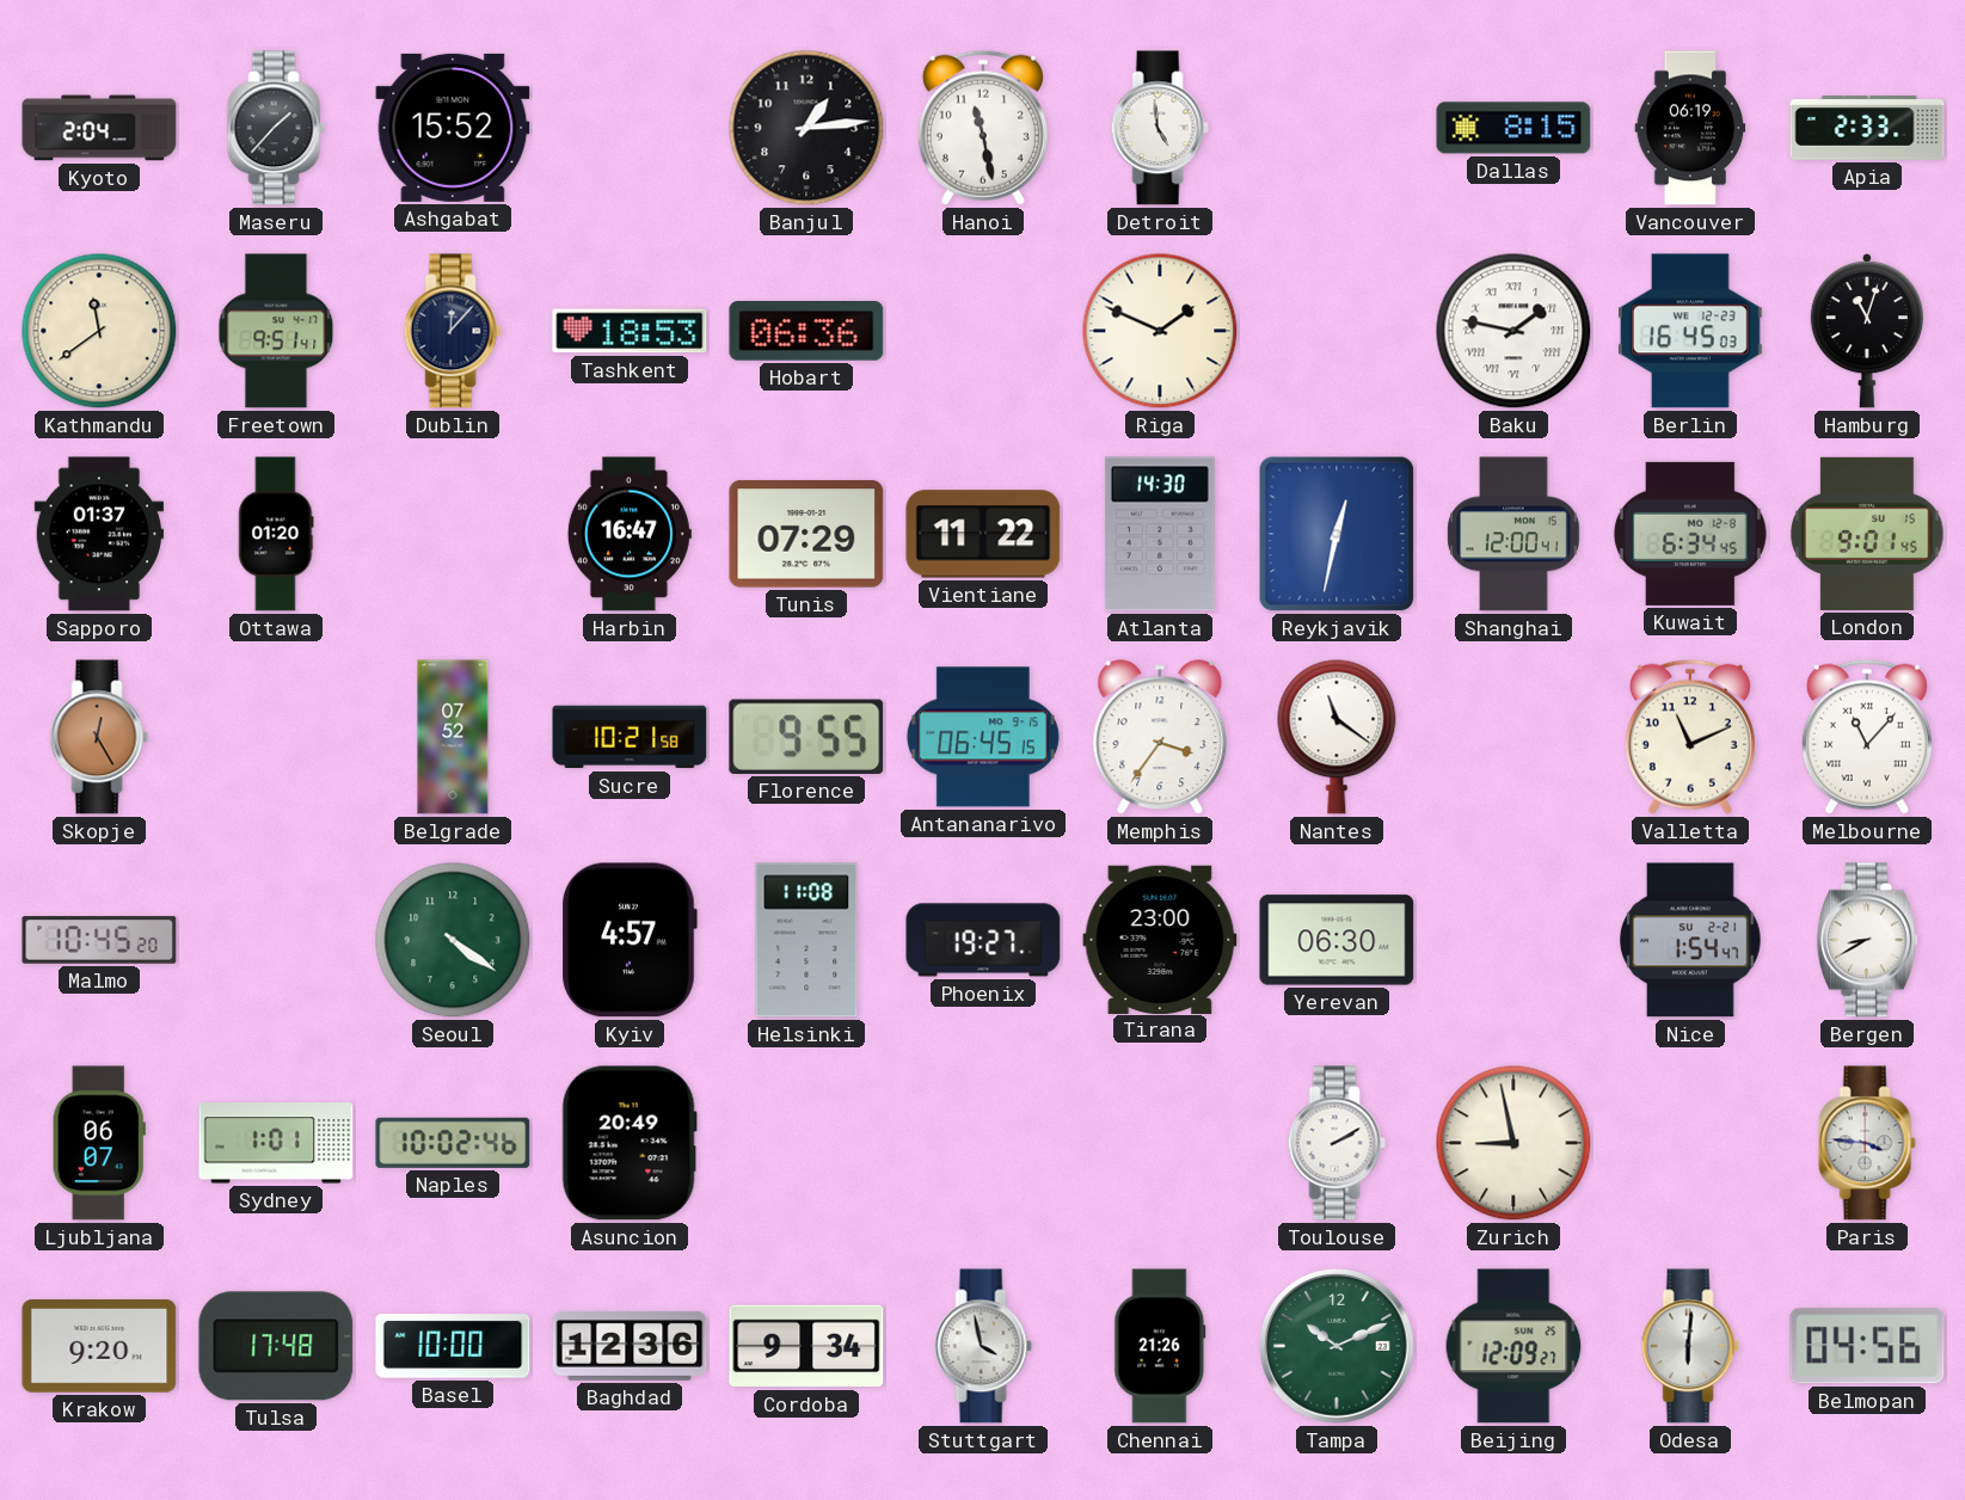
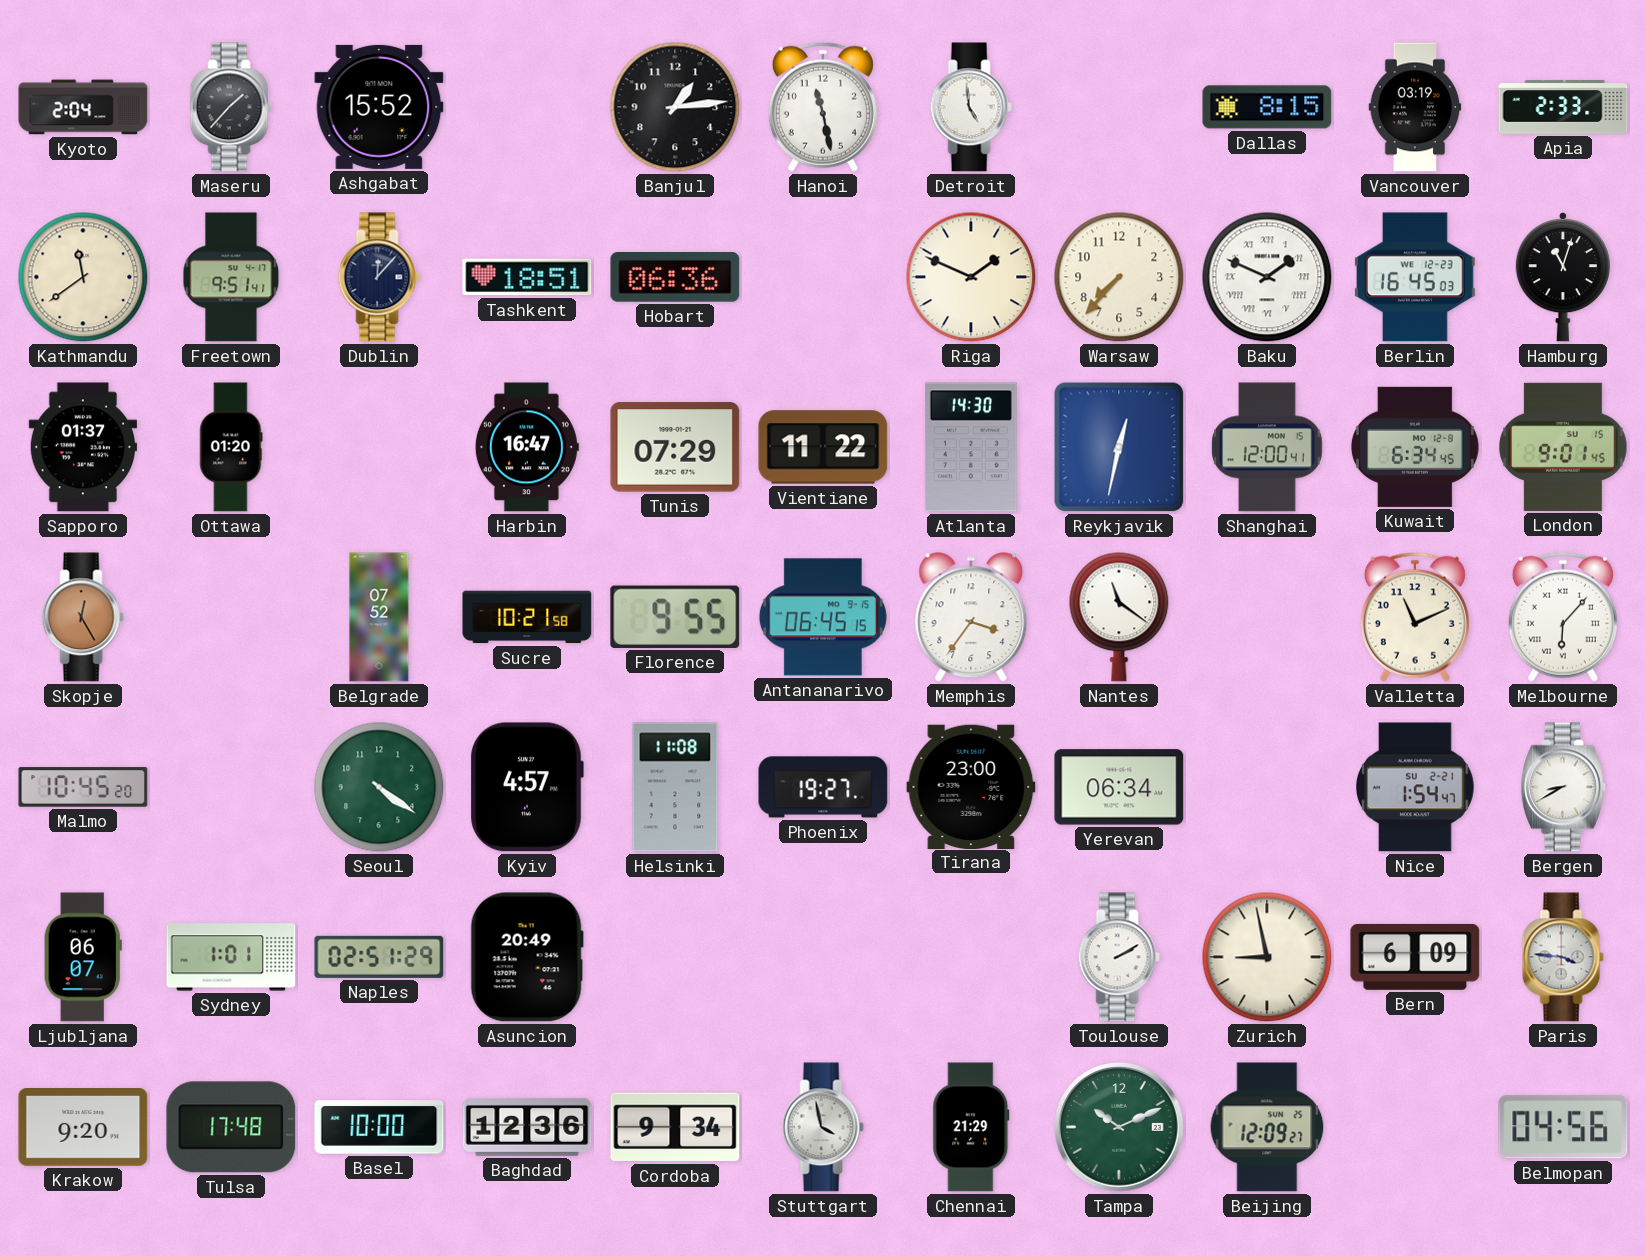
Vancouver: 06:19 -> 03:19
Tashkent: 18:53 -> 18:51
Warsaw: none -> 7:37
Baku: 1:47 -> 1:49
Melbourne: 11:07 -> 6:07
Yerevan: 06:30 -> 06:34
Naples: 10:02 -> 02:51
Bern: none -> 6:09
Chennai: 21:26 -> 21:29
Odesa: 6:01 -> none
